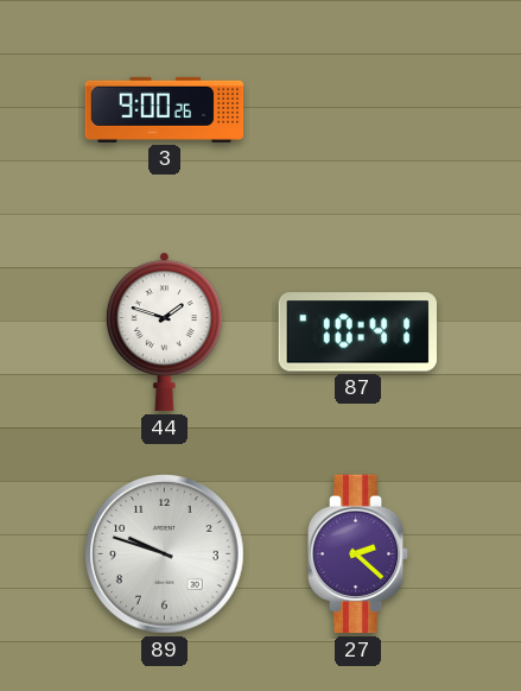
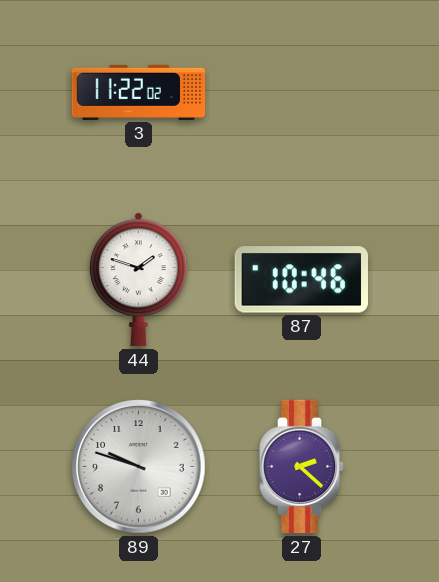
3: 9:00 -> 11:22
87: 10:41 -> 10:46
